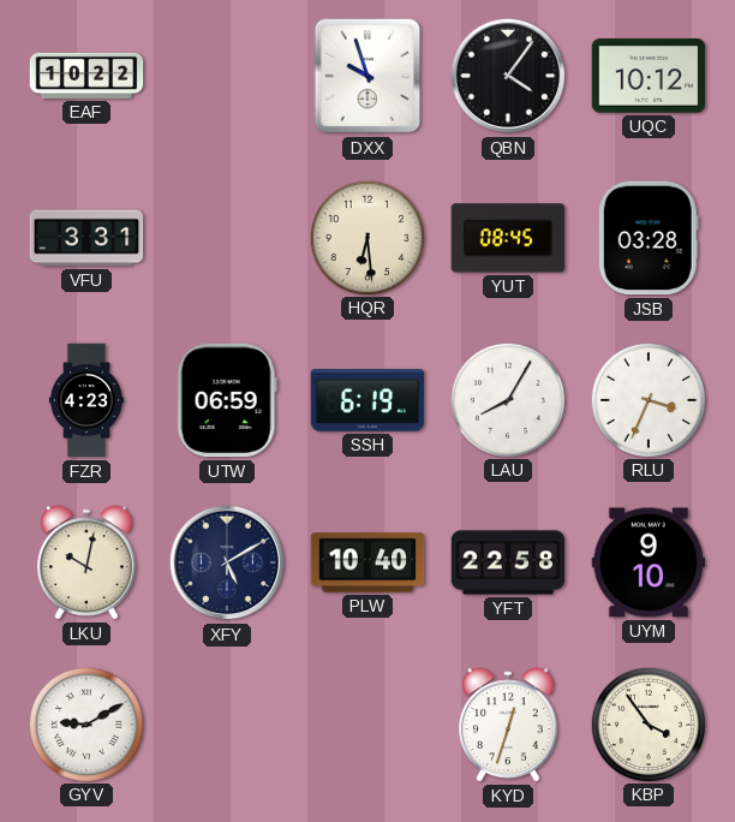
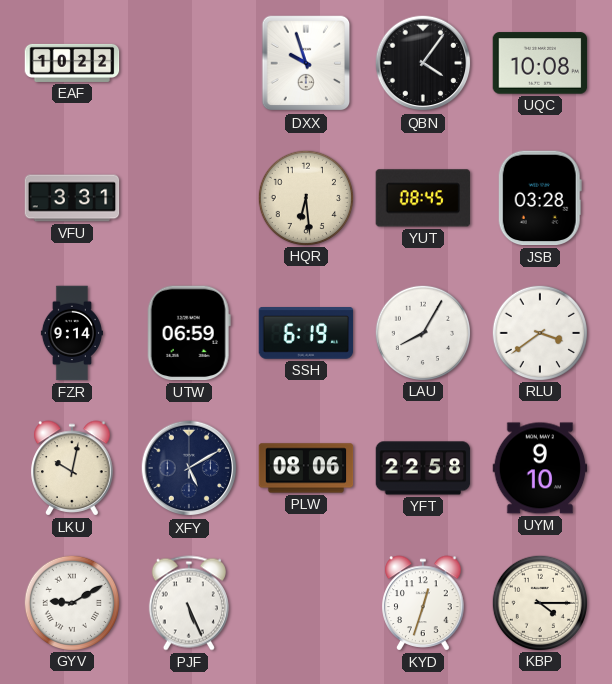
UQC: 10:12 -> 10:08
FZR: 4:23 -> 9:14
RLU: 3:34 -> 3:39
PLW: 10:40 -> 08:06
PJF: none -> 5:26
KBP: 3:54 -> 4:15
